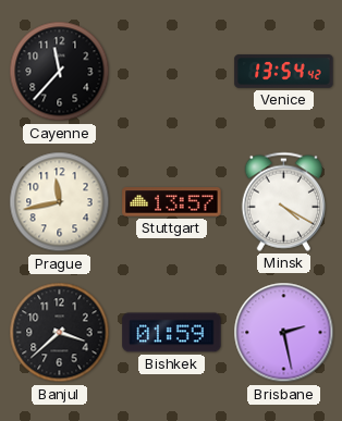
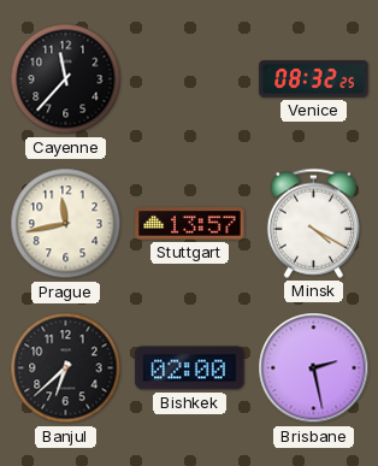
Venice: 13:54 -> 08:32
Banjul: 3:38 -> 6:38
Bishkek: 01:59 -> 02:00
